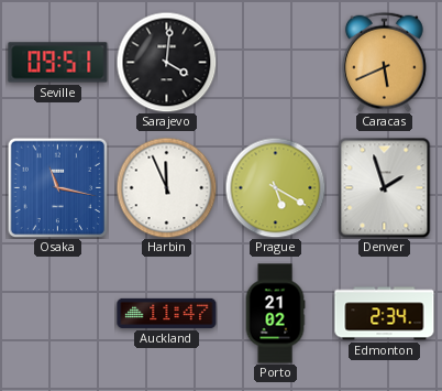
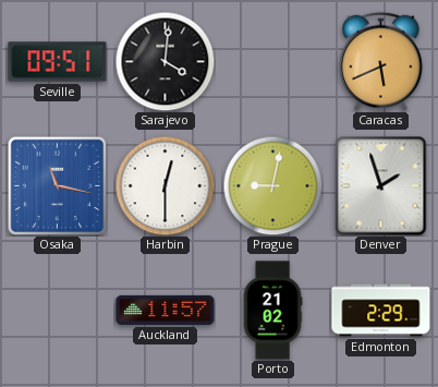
Harbin: 11:56 -> 12:30
Prague: 5:20 -> 9:02
Auckland: 11:47 -> 11:57
Edmonton: 2:34 -> 2:29
